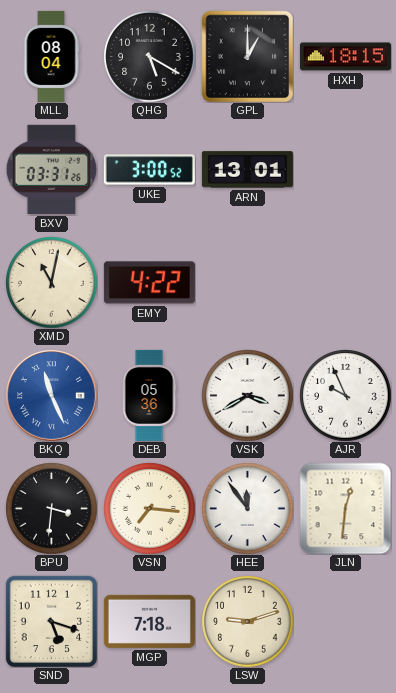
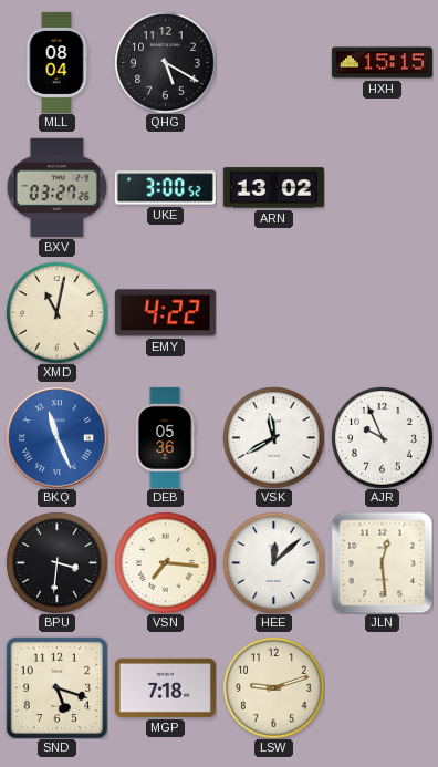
GPL: 1:00 -> none
HXH: 18:15 -> 15:15
BXV: 03:31 -> 03:27
ARN: 13:01 -> 13:02
VSK: 3:40 -> 11:40
HEE: 11:54 -> 12:08
JLN: 12:31 -> 12:29
